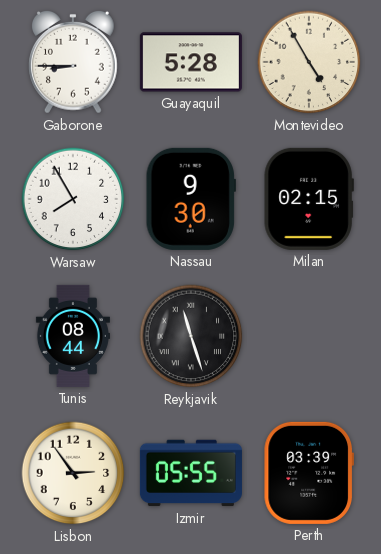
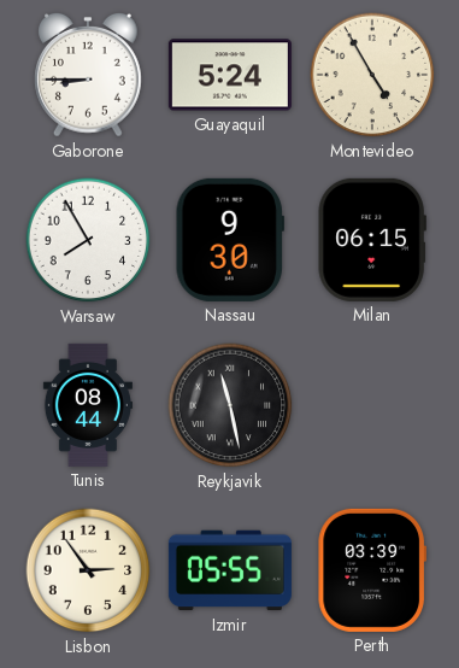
Guayaquil: 5:28 -> 5:24
Milan: 02:15 -> 06:15
Reykjavik: 11:27 -> 11:28
